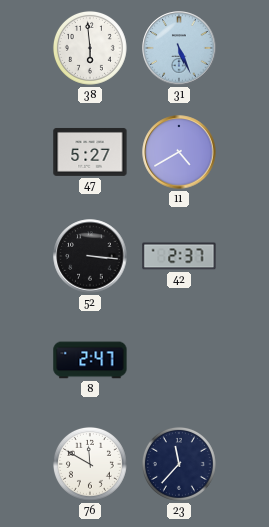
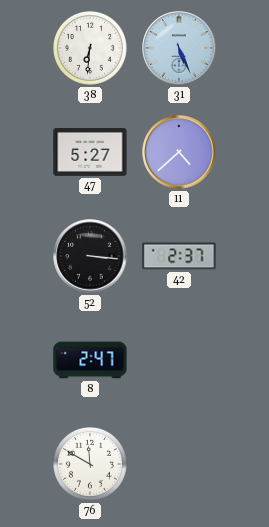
38: 5:59 -> 6:31
11: 4:40 -> 4:38
23: 11:37 -> none
